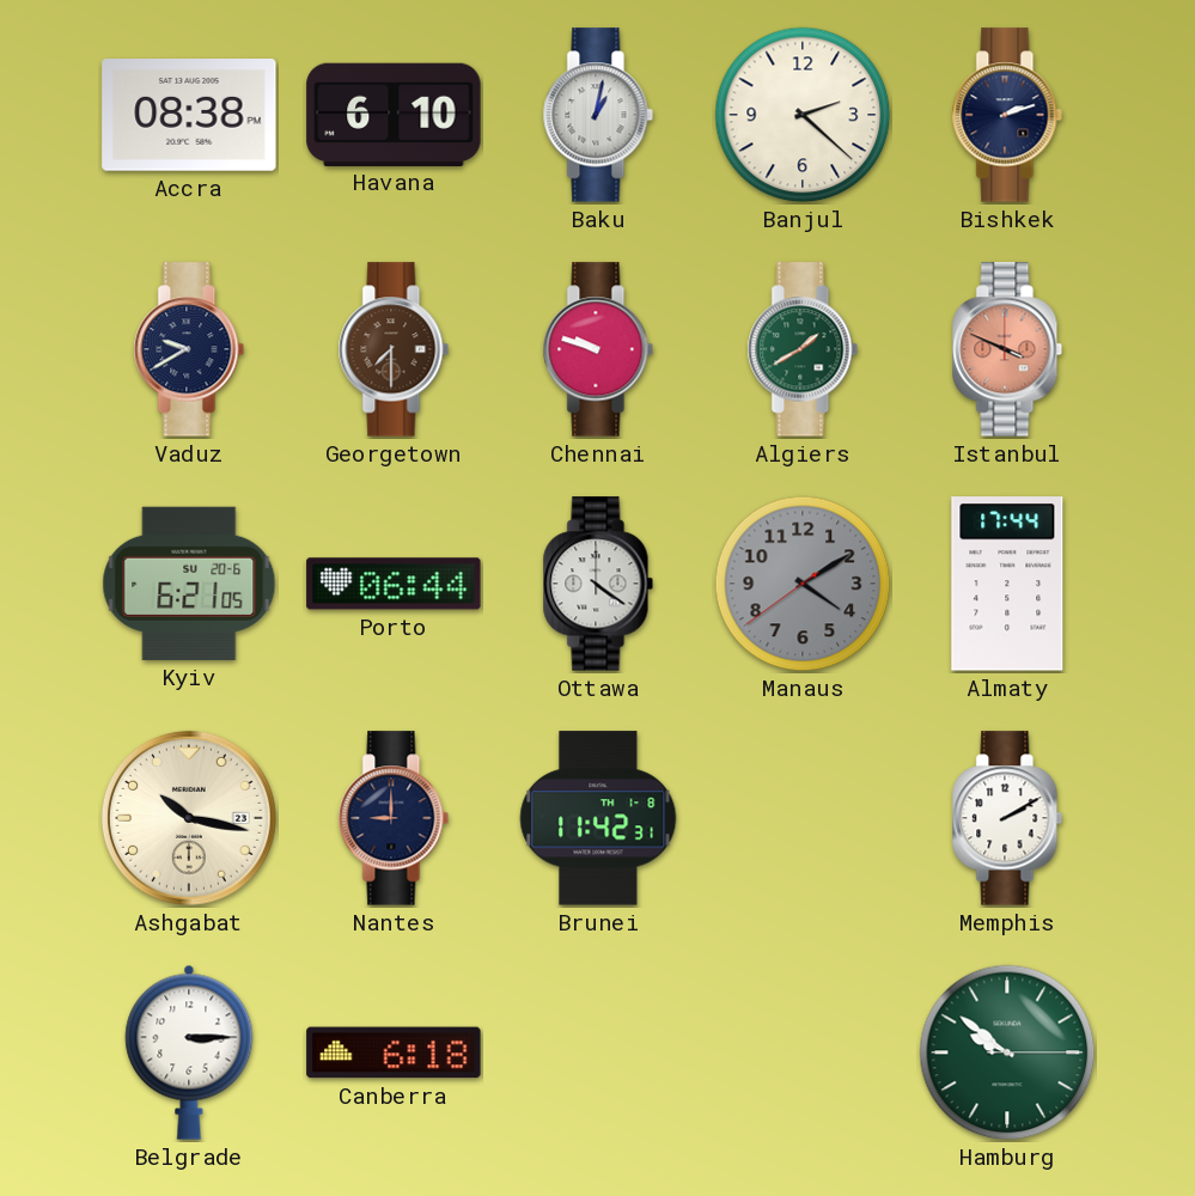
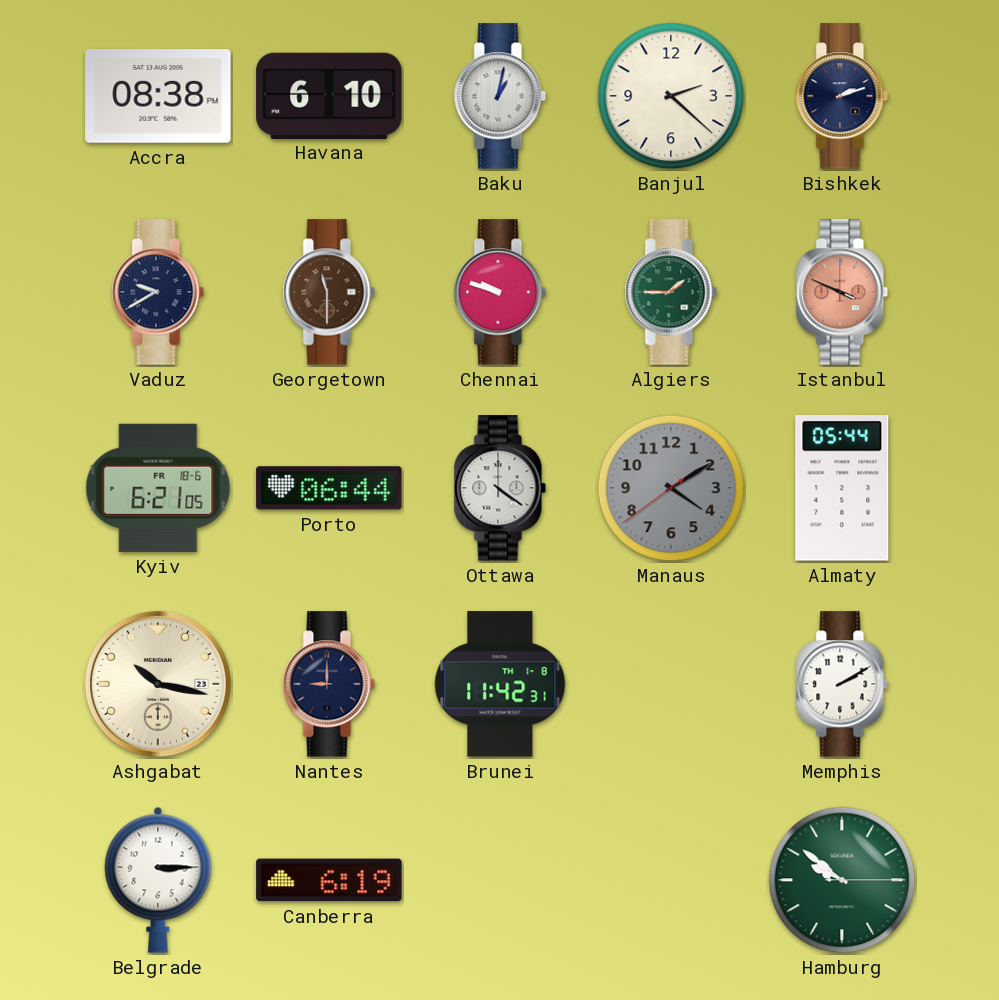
Georgetown: 7:30 -> 11:30
Algiers: 1:40 -> 1:45
Kyiv date: SU 20-6 -> FR 18-6
Almaty: 17:44 -> 05:44
Canberra: 6:18 -> 6:19
